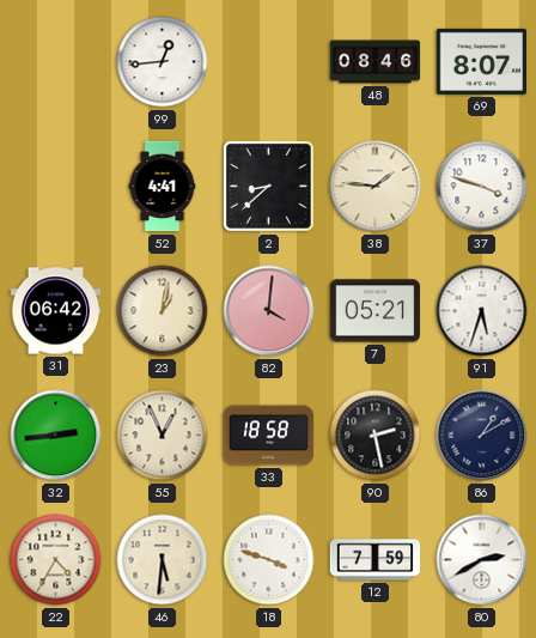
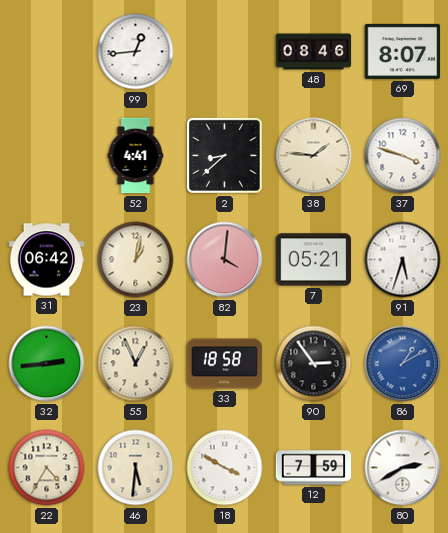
90: 2:28 -> 2:54
86 dial: navy -> blue
18: 3:48 -> 3:50
